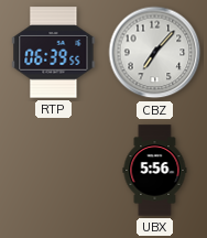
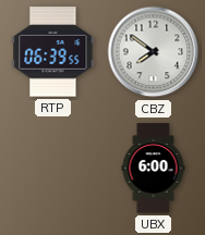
CBZ: 7:07 -> 7:51
UBX: 5:56 -> 6:00
